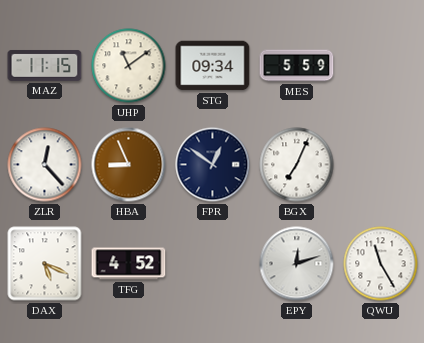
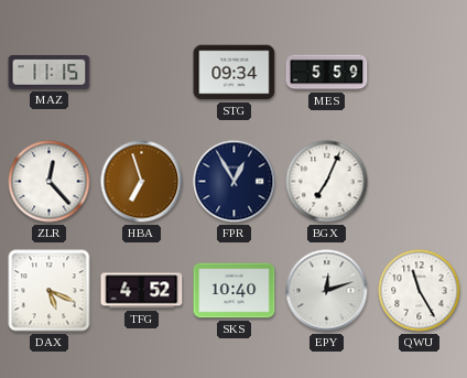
UHP: 11:09 -> none
HBA: 8:56 -> 6:57
FPR: 12:51 -> 12:55
SKS: none -> 10:40
